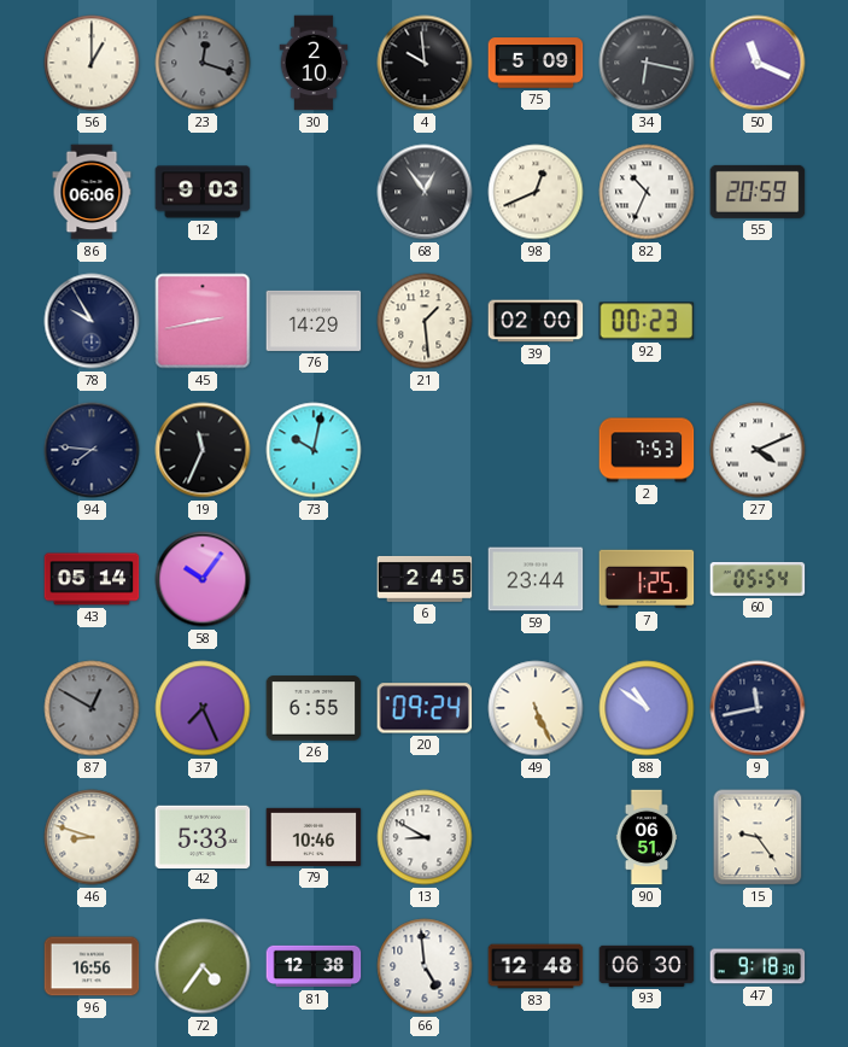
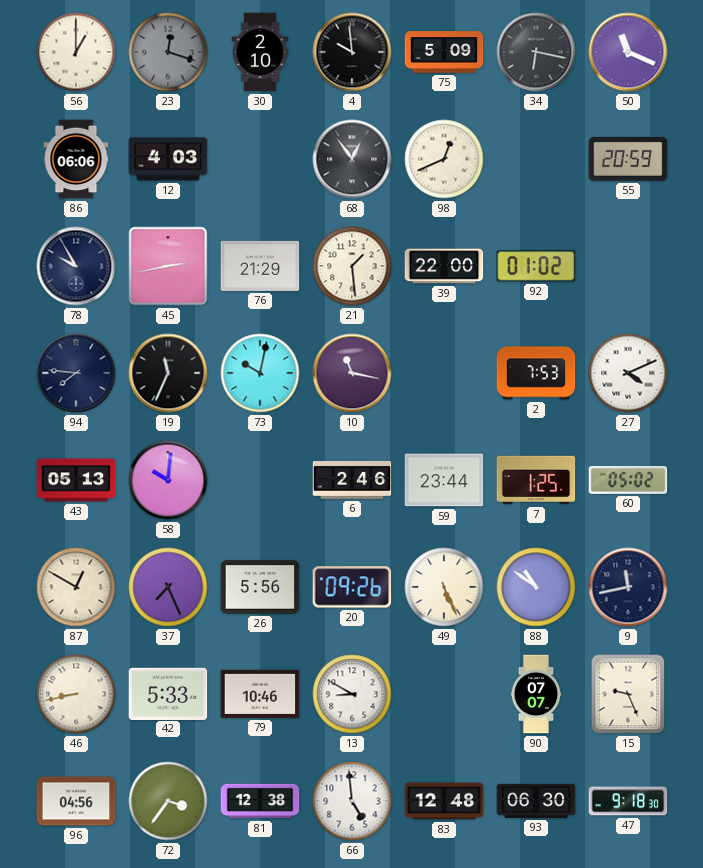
12: 9:03 -> 4:03
82: 10:34 -> none
76: 14:29 -> 21:29
39: 02:00 -> 22:00
92: 00:23 -> 01:02
10: none -> 11:17
43: 05:14 -> 05:13
58: 10:06 -> 10:01
6: 2:45 -> 2:46
60: 05:54 -> 05:02
87 dial: grey -> cream
26: 6:55 -> 5:56
20: 09:24 -> 09:26
46: 8:48 -> 8:43
90: 06:51 -> 07:07
15: 9:24 -> 9:26
96: 16:56 -> 04:56
72: 4:36 -> 3:36
